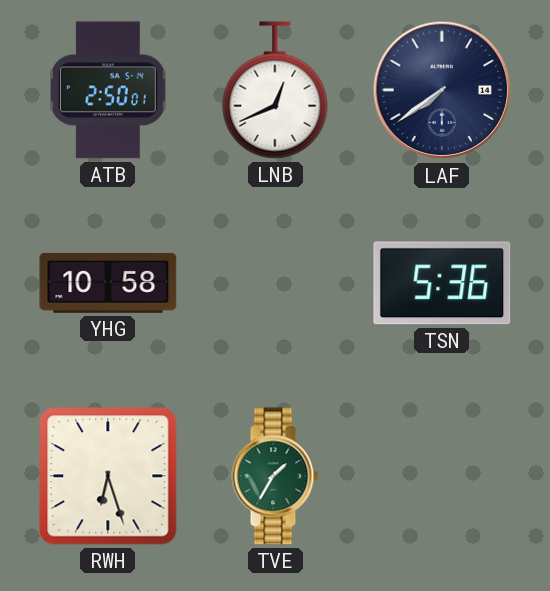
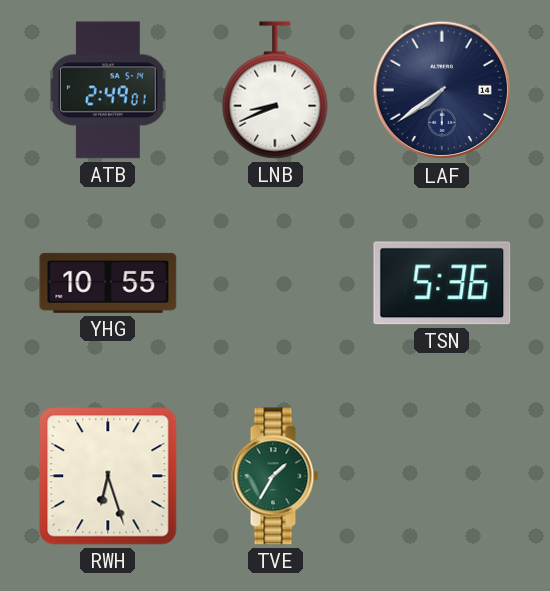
ATB: 2:50 -> 2:49
LNB: 12:41 -> 8:41
YHG: 10:58 -> 10:55
